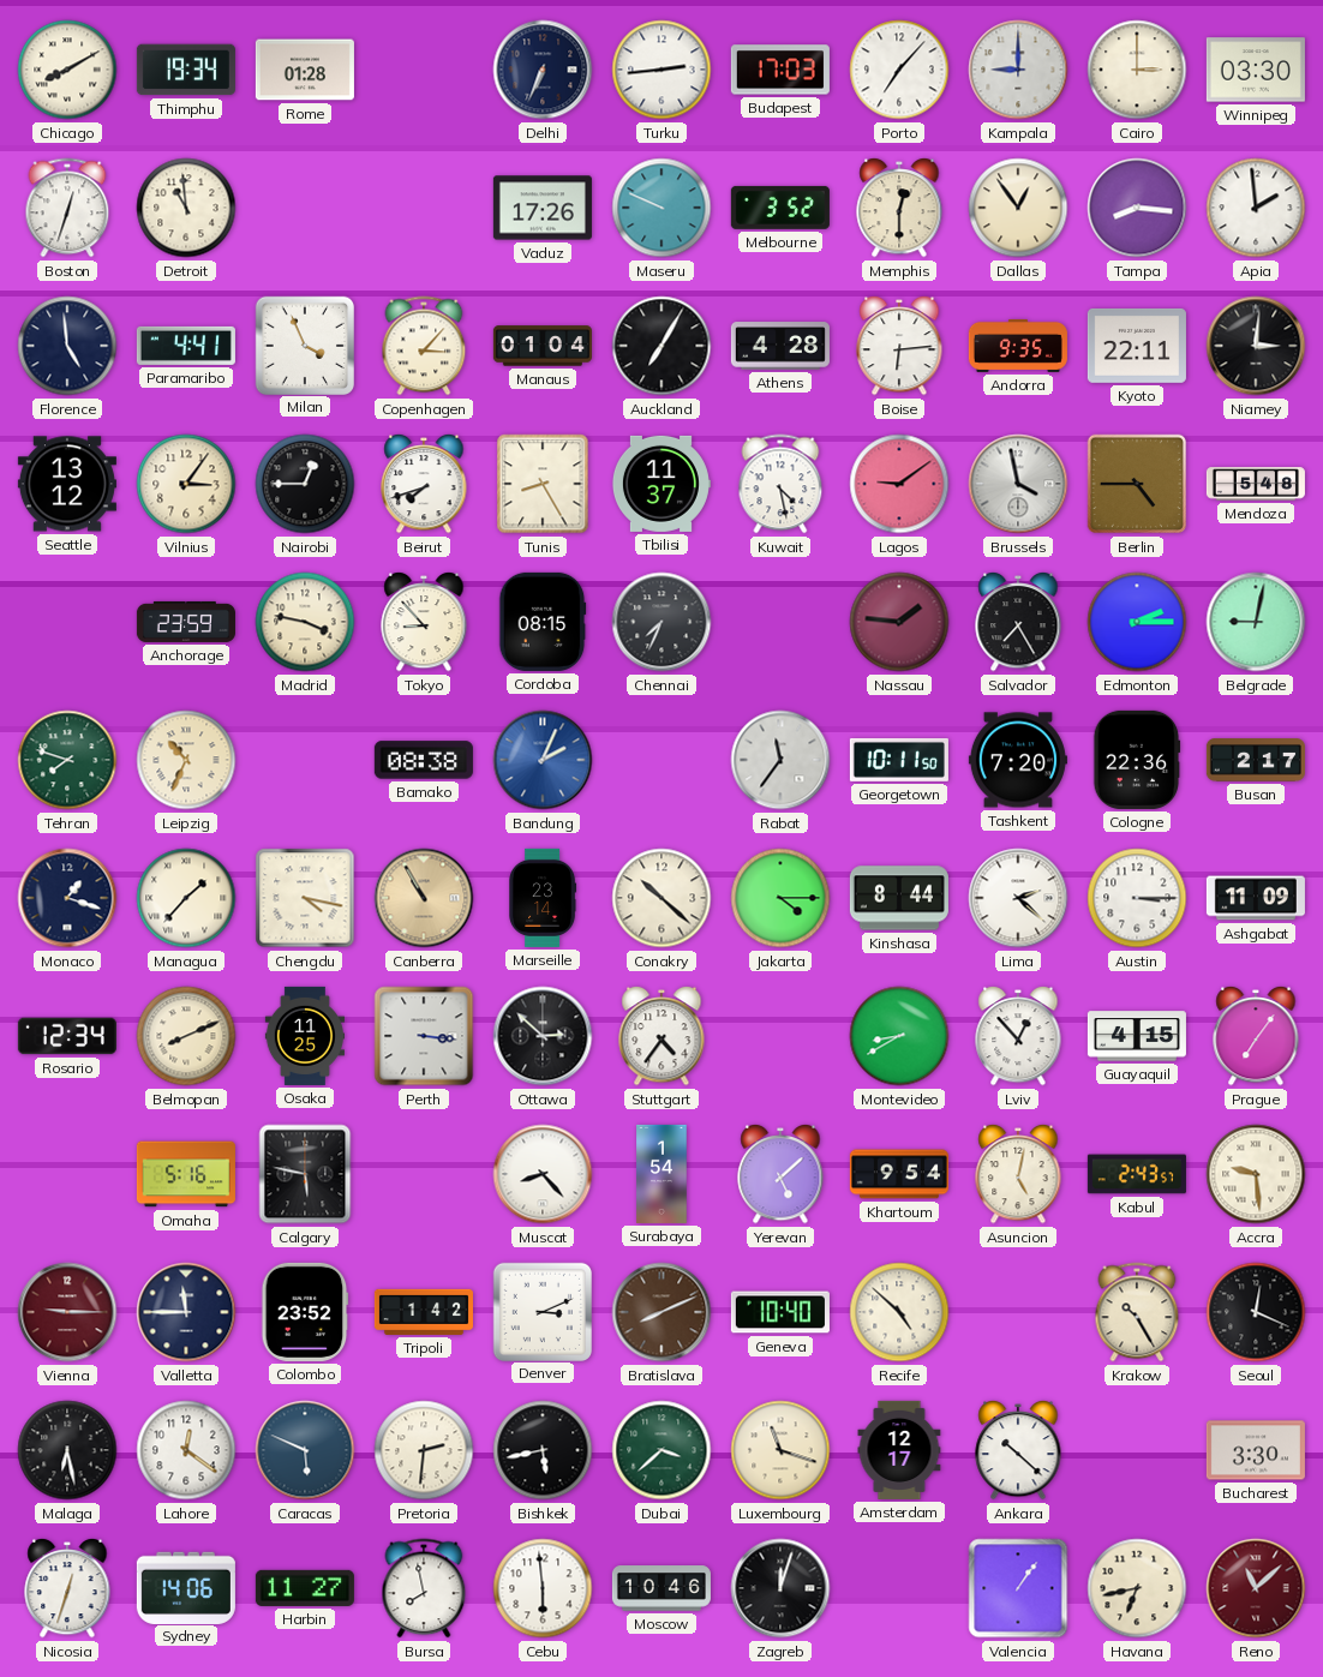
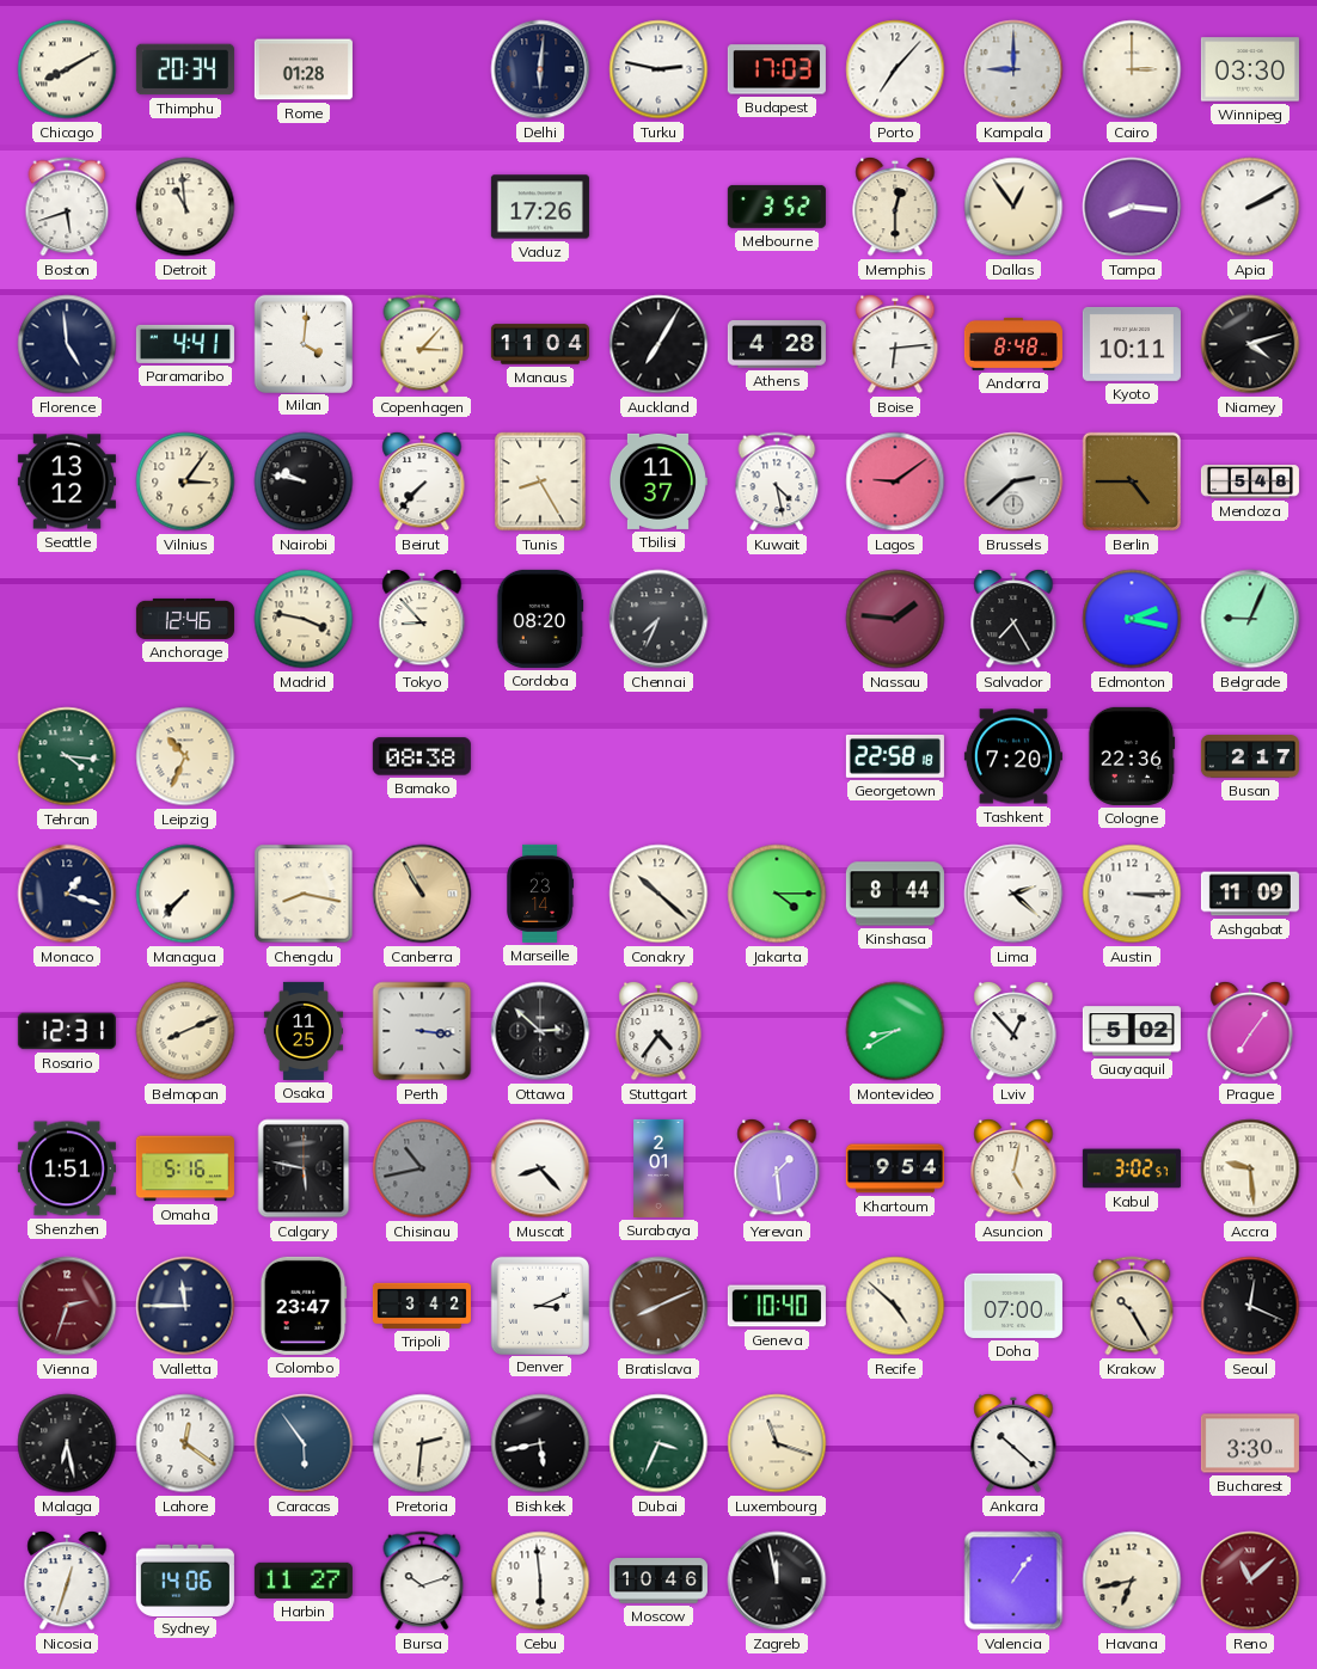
Thimphu: 19:34 -> 20:34
Delhi: 6:34 -> 6:01
Turku: 2:44 -> 2:47
Boston: 12:33 -> 5:42
Maseru: 9:49 -> none
Apia: 1:59 -> 2:10
Milan: 3:56 -> 4:01
Manaus: 01:04 -> 11:04
Andorra: 9:35 -> 8:48
Kyoto: 22:11 -> 10:11
Niamey: 3:01 -> 4:12
Nairobi: 12:45 -> 9:47
Beirut: 7:42 -> 7:37
Brussels: 3:58 -> 2:38
Anchorage: 23:59 -> 12:46
Cordoba: 08:15 -> 08:20
Edmonton: 2:15 -> 2:17
Belgrade: 9:02 -> 9:04
Tehran: 7:48 -> 4:16
Bandung: 2:04 -> none
Rabat: 11:36 -> none
Georgetown: 10:11 -> 22:58
Managua: 1:37 -> 7:37
Chengdu: 4:17 -> 8:17
Rosario: 12:34 -> 12:31
Guayaquil: 4:15 -> 5:02
Shenzhen: none -> 1:51
Chisinau: none -> 10:43
Surabaya: 1:54 -> 2:01
Yerevan: 5:08 -> 1:29
Kabul: 2:43 -> 3:02
Vienna: 9:15 -> 2:33
Colombo: 23:52 -> 23:47
Tripoli: 1:42 -> 3:42
Doha: none -> 07:00
Caracas: 5:49 -> 5:54
Dubai: 3:38 -> 3:34
Amsterdam: 12:17 -> none
Bursa: 7:58 -> 10:12
Zagreb: 12:03 -> 11:58
